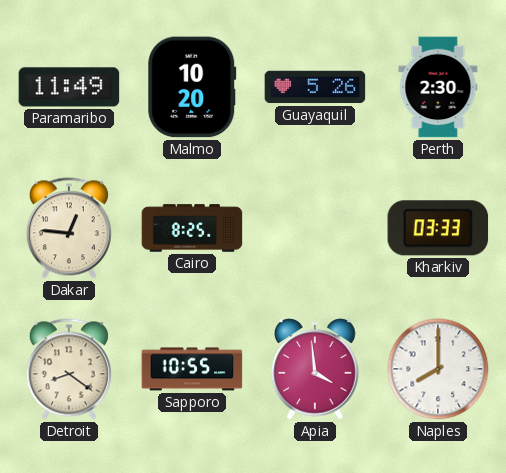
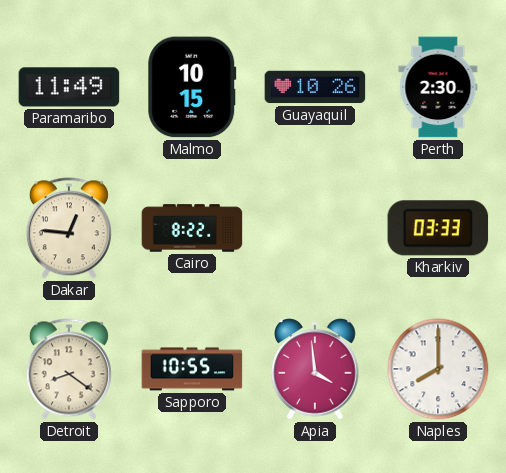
Malmo: 10:20 -> 10:15
Guayaquil: 5:26 -> 10:26
Cairo: 8:25 -> 8:22
